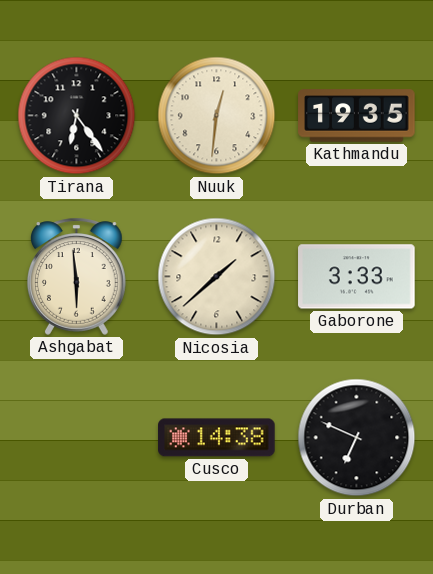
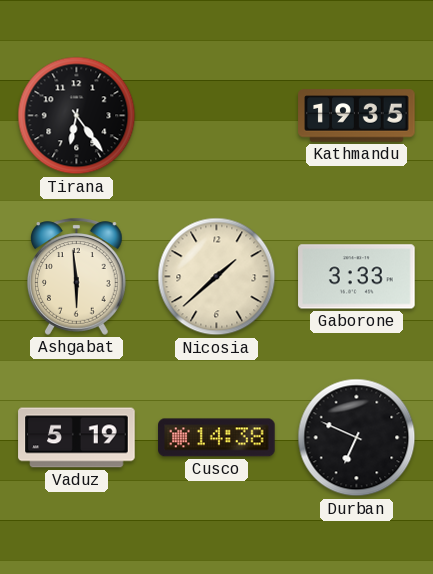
Nuuk: 12:31 -> none
Vaduz: none -> 5:19
